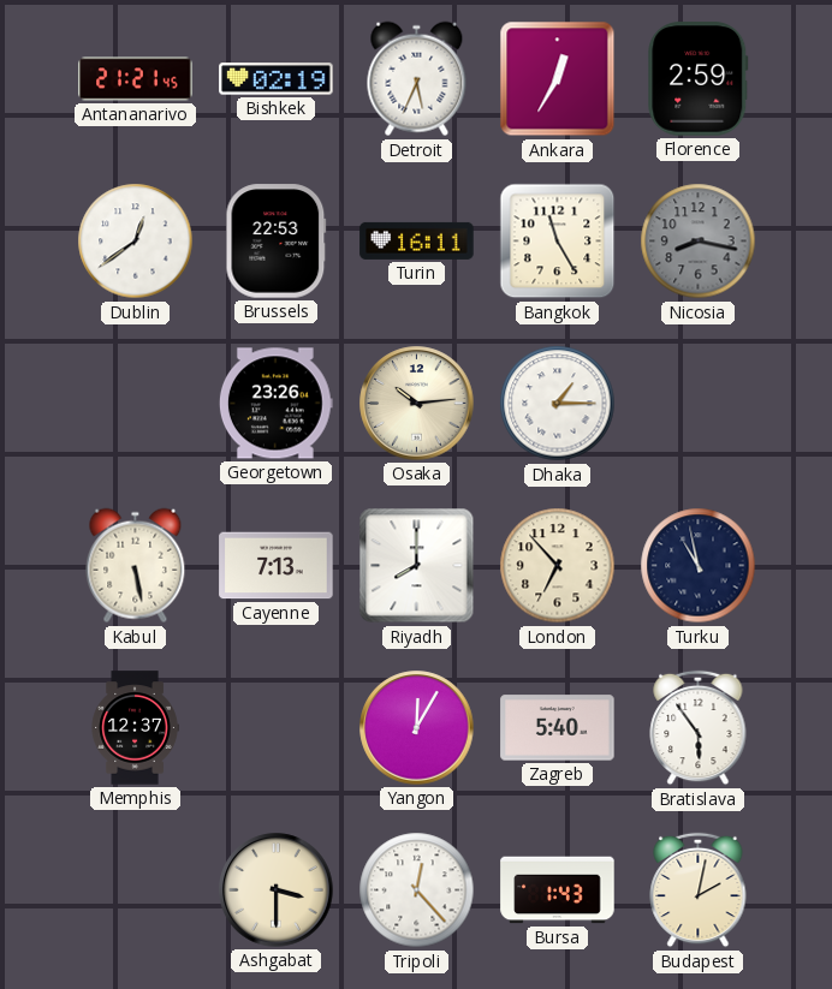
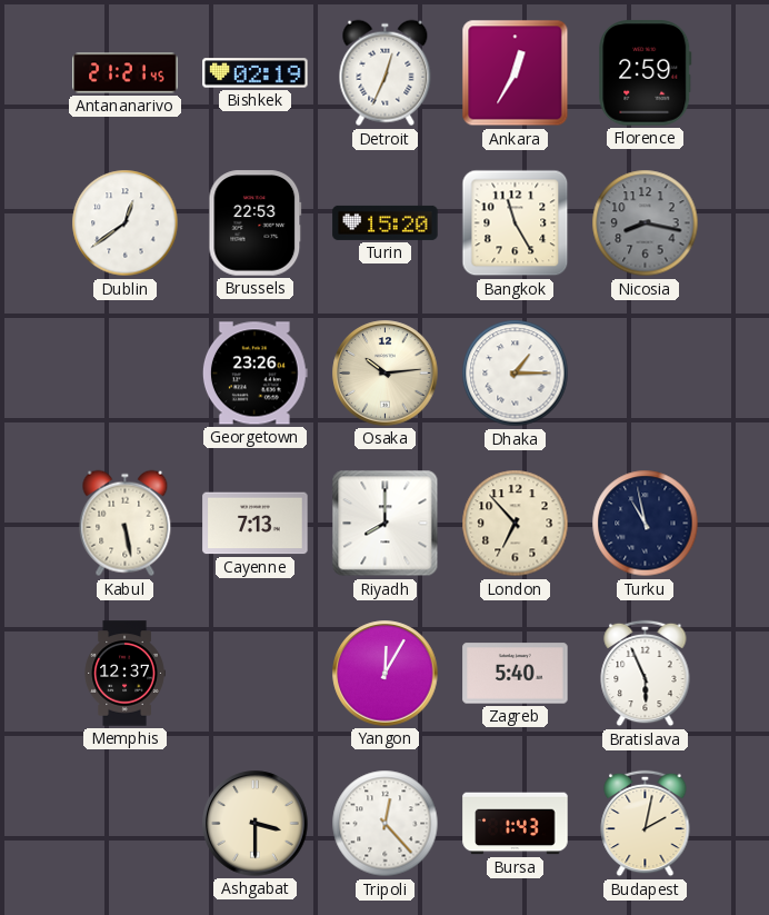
Detroit: 5:34 -> 12:34
Turin: 16:11 -> 15:20
Bratislava: 5:54 -> 5:56
